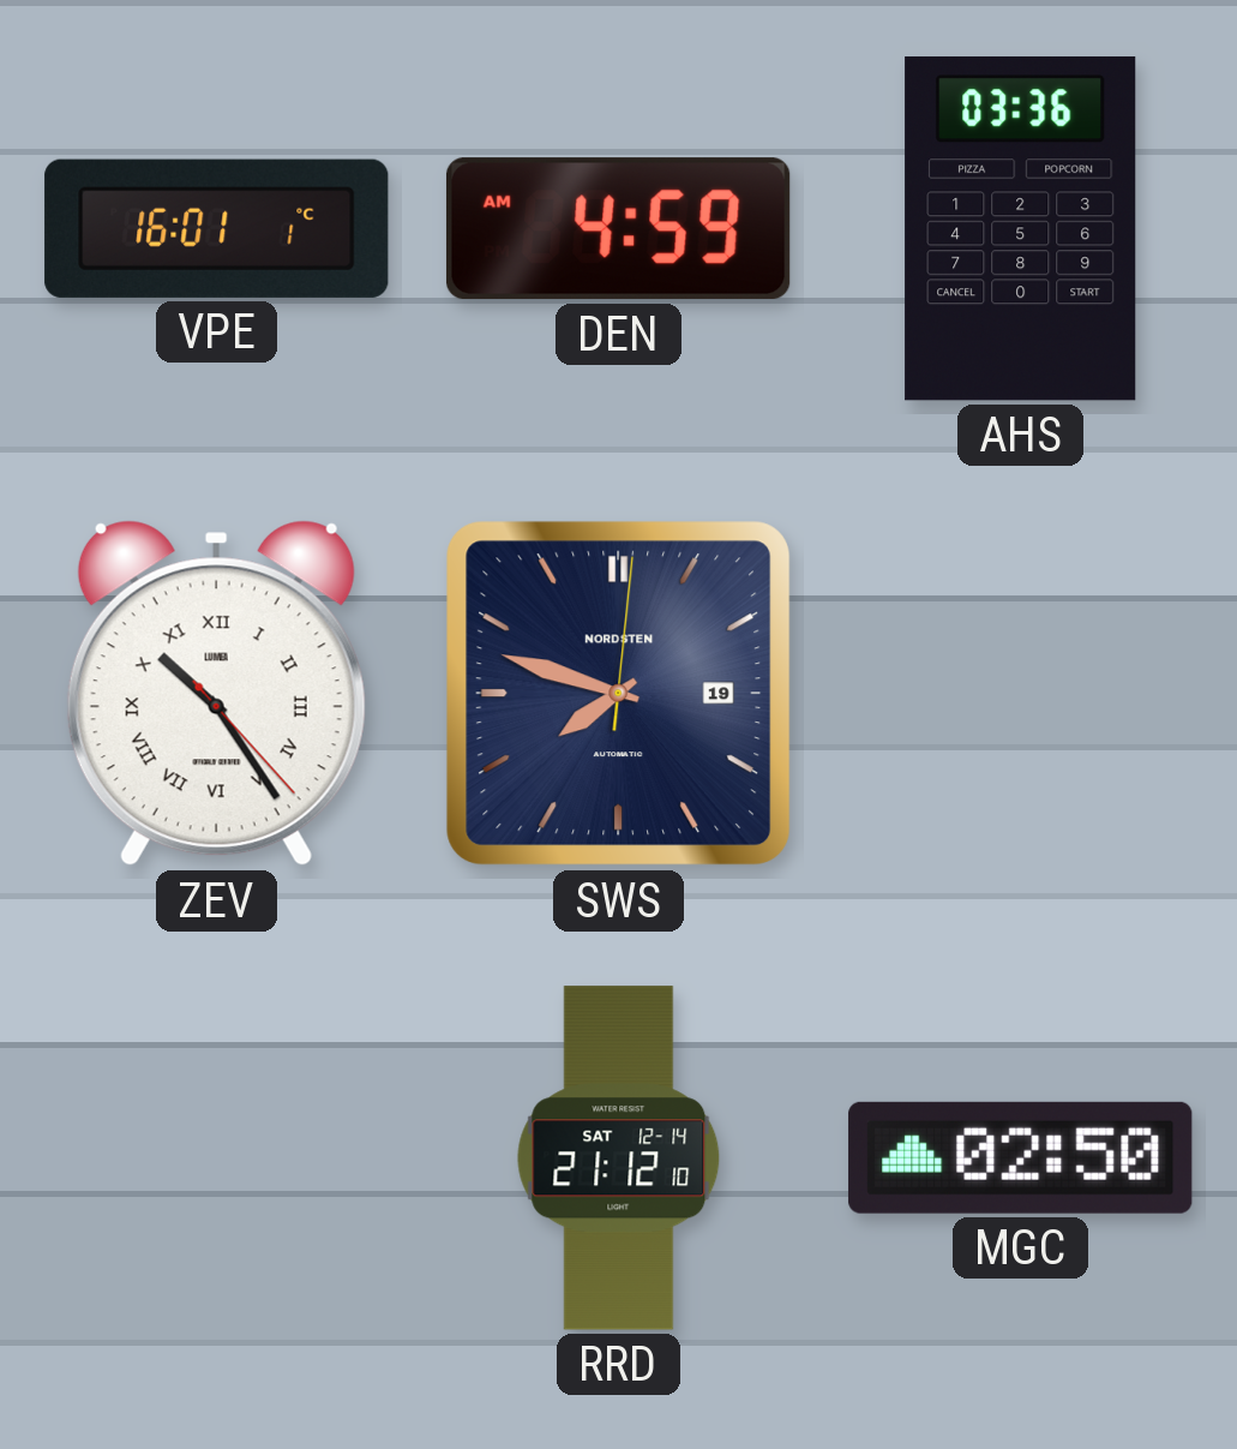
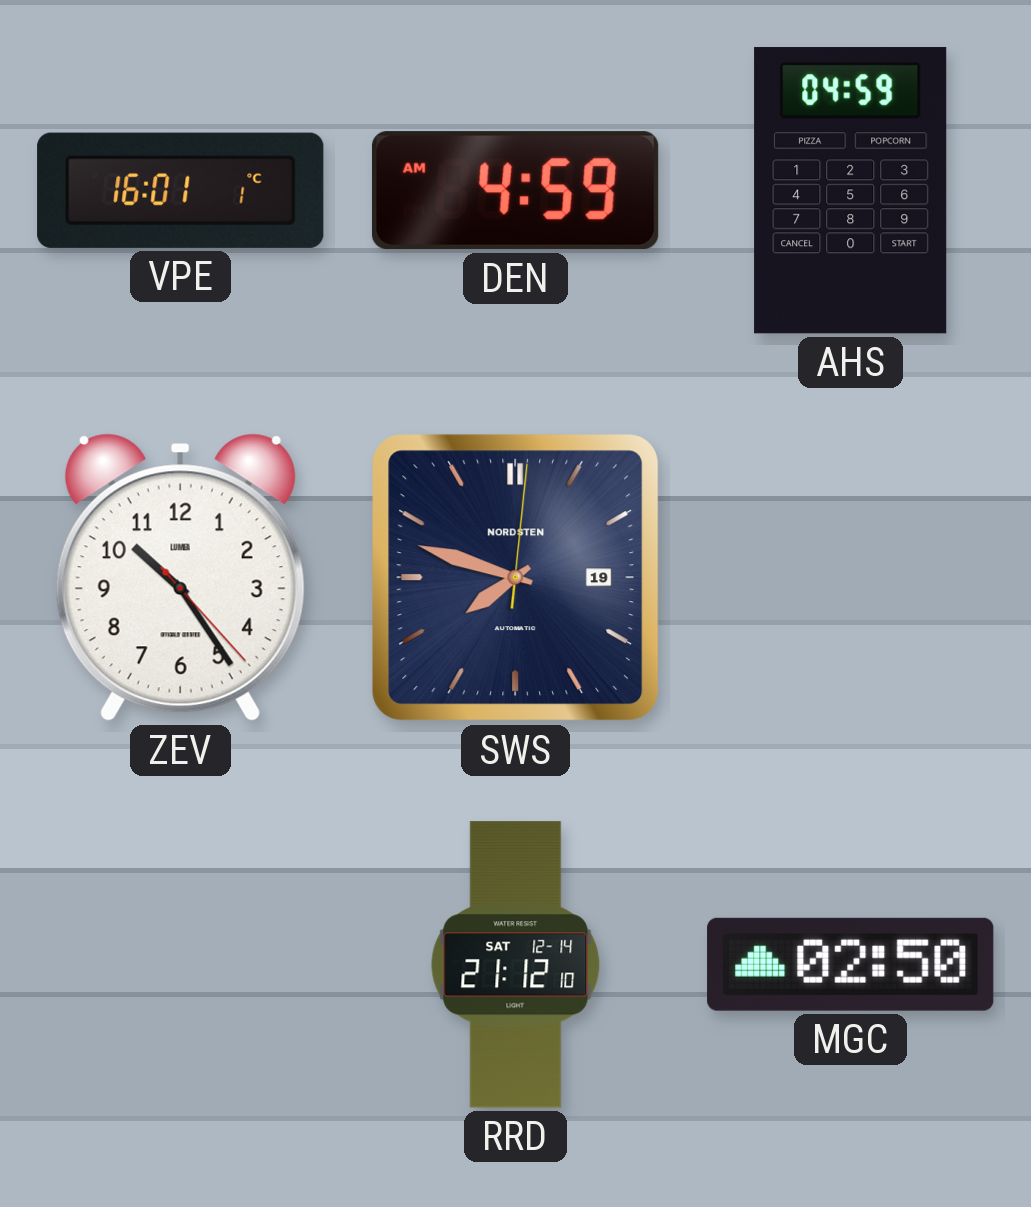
AHS: 03:36 -> 04:59
ZEV numerals: Roman -> Arabic
